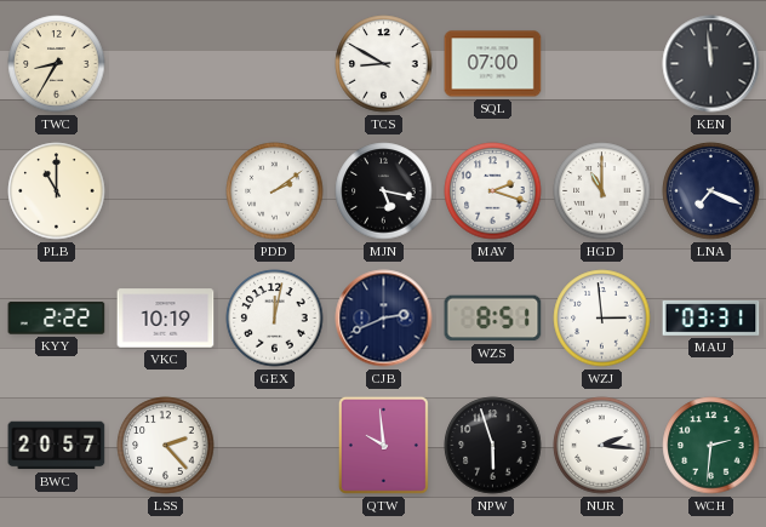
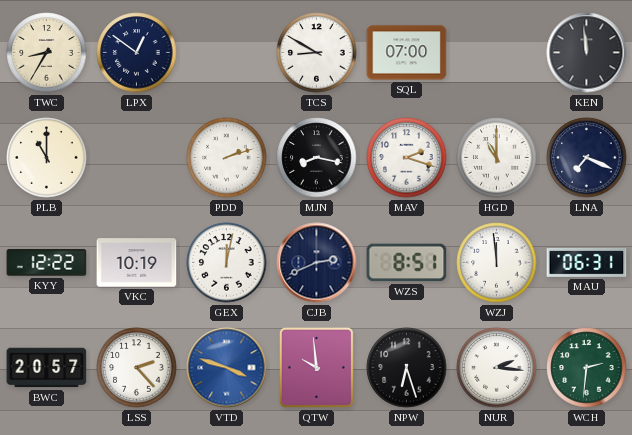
LPX: none -> 12:51
PDD: 2:09 -> 2:12
MJN: 5:17 -> 8:17
KYY: 2:22 -> 12:22
WZJ: 2:59 -> 11:59
MAU: 03:31 -> 06:31
VTD: none -> 3:48
NPW: 5:57 -> 6:27
